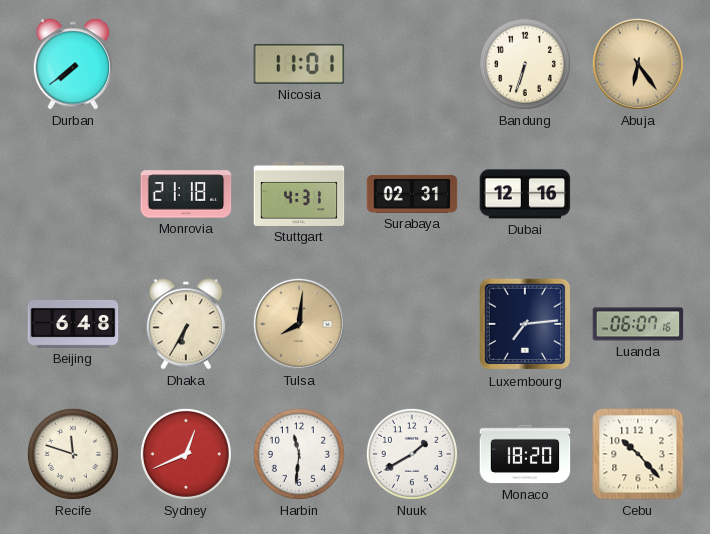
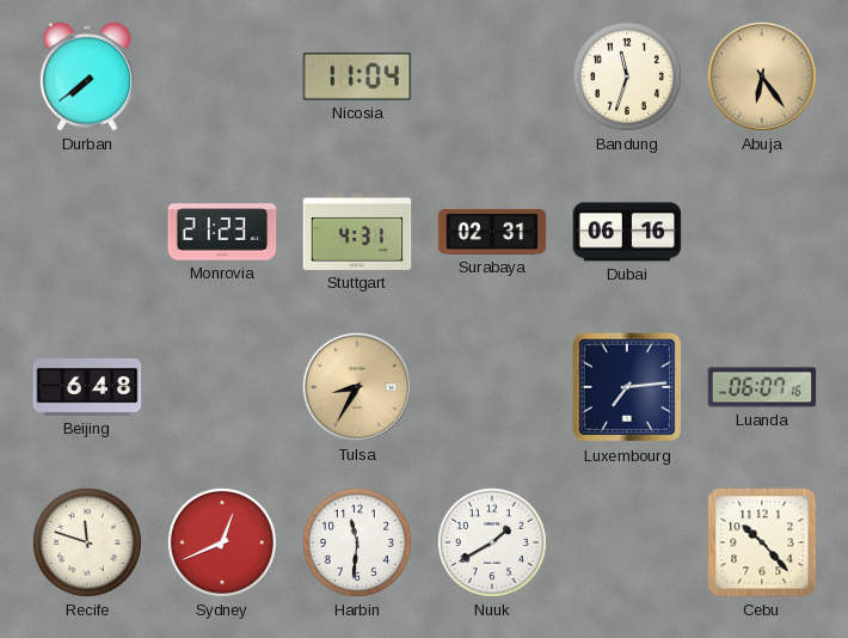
Nicosia: 11:01 -> 11:04
Bandung: 6:33 -> 11:33
Monrovia: 21:18 -> 21:23
Dubai: 12:16 -> 06:16
Dhaka: 6:35 -> none
Tulsa: 8:01 -> 8:35
Monaco: 18:20 -> none
